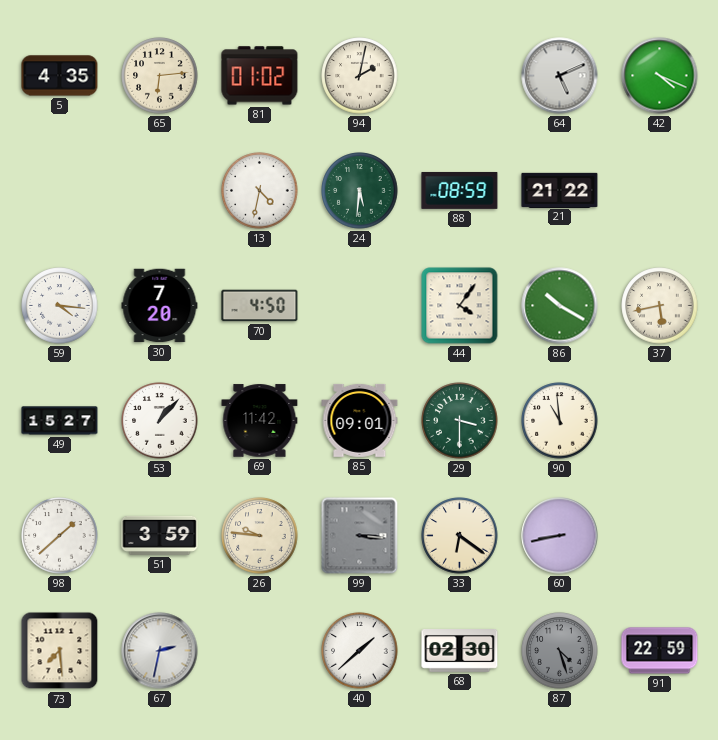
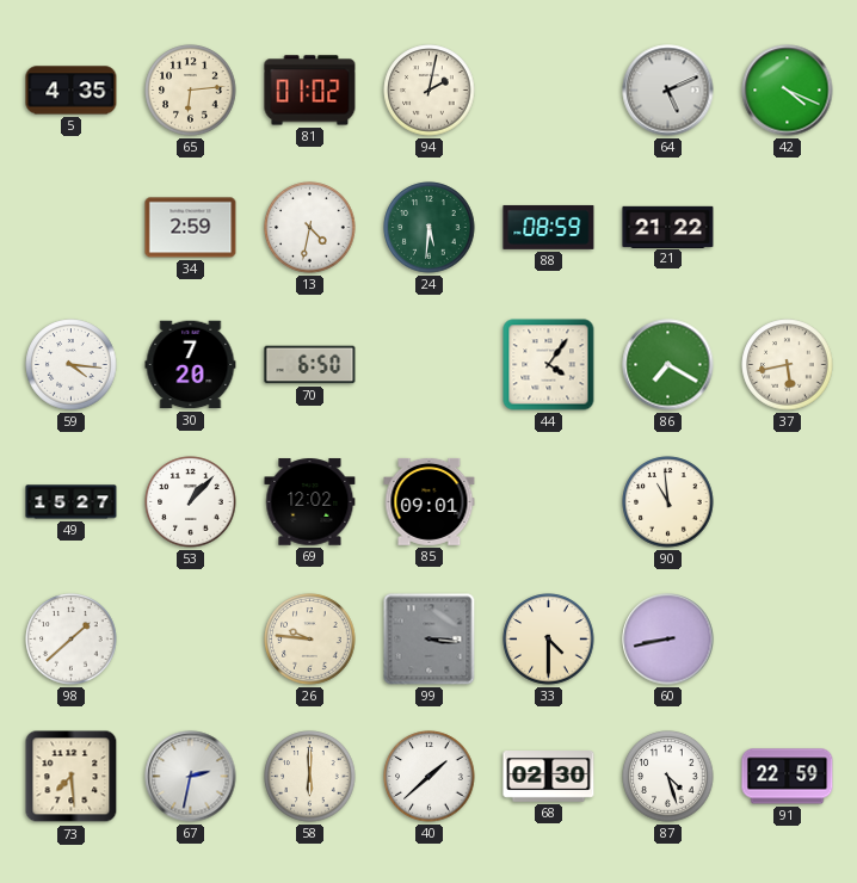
34: none -> 2:59
70: 4:50 -> 6:50
86: 10:20 -> 7:20
69: 11:42 -> 12:02
29: 3:30 -> none
51: 3:59 -> none
33: 6:21 -> 4:30
58: none -> 6:00
87 dial: grey -> white
